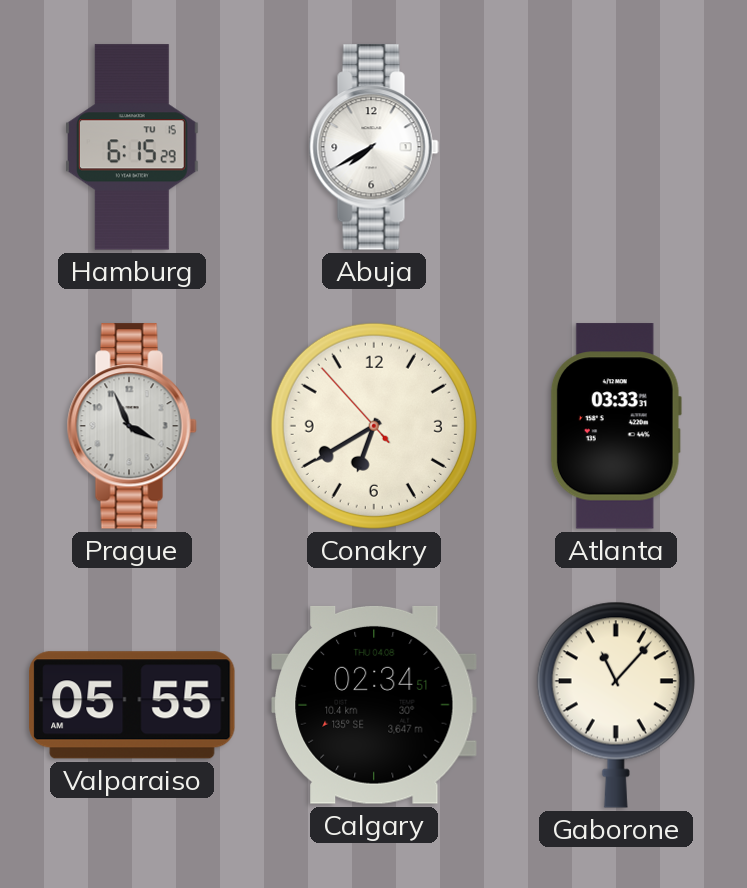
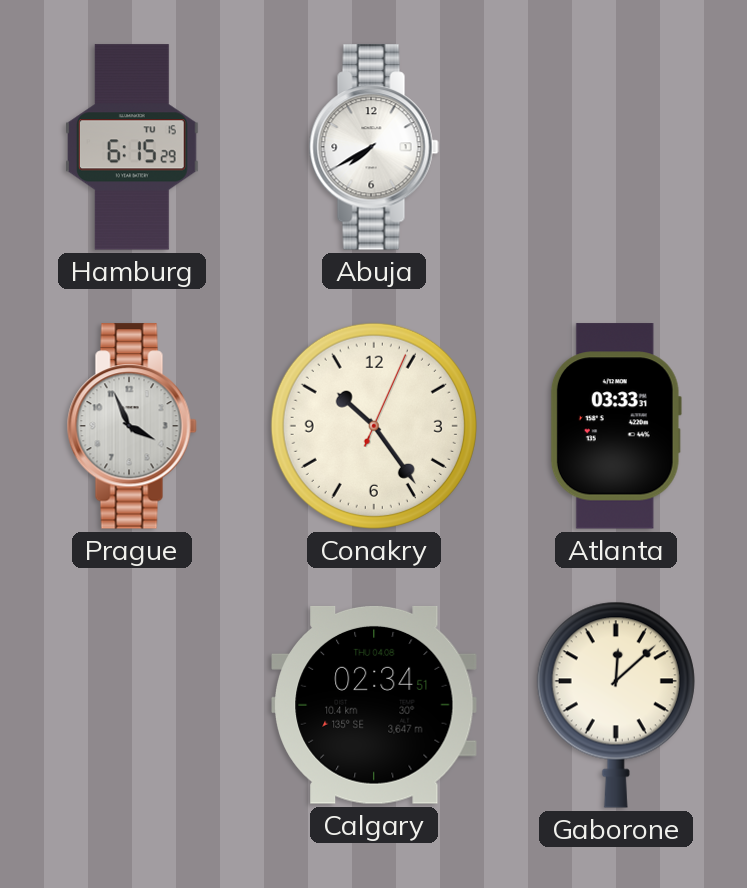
Conakry: 6:39 -> 10:24
Valparaiso: 05:55 -> none
Gaborone: 11:07 -> 12:08
